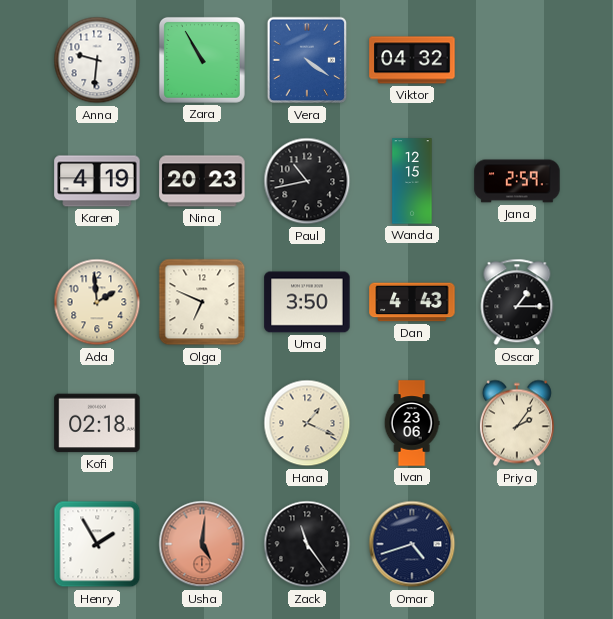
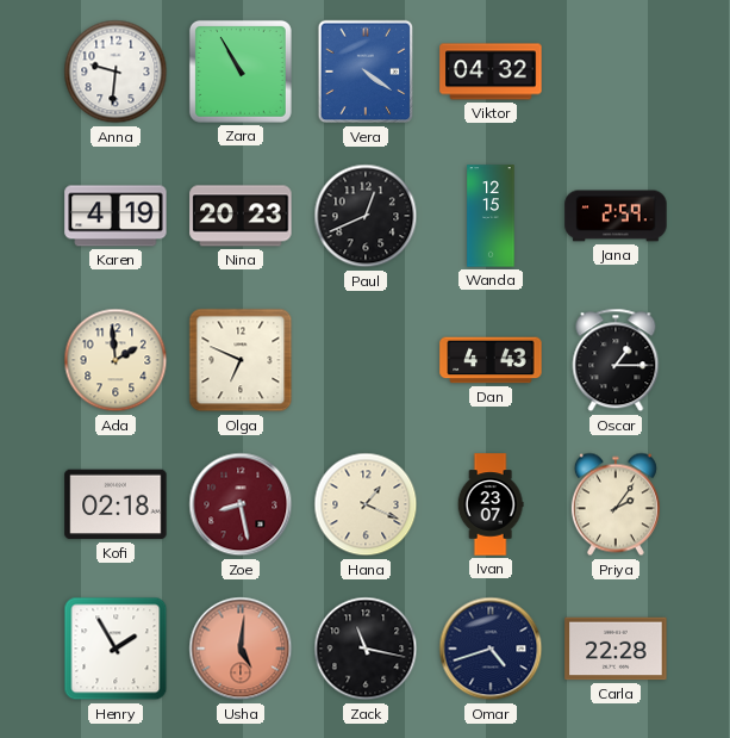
Paul: 10:43 -> 12:41
Uma: 3:50 -> none
Zoe: none -> 8:28
Ivan: 23:06 -> 23:07
Zack: 11:24 -> 11:17
Carla: none -> 22:28
